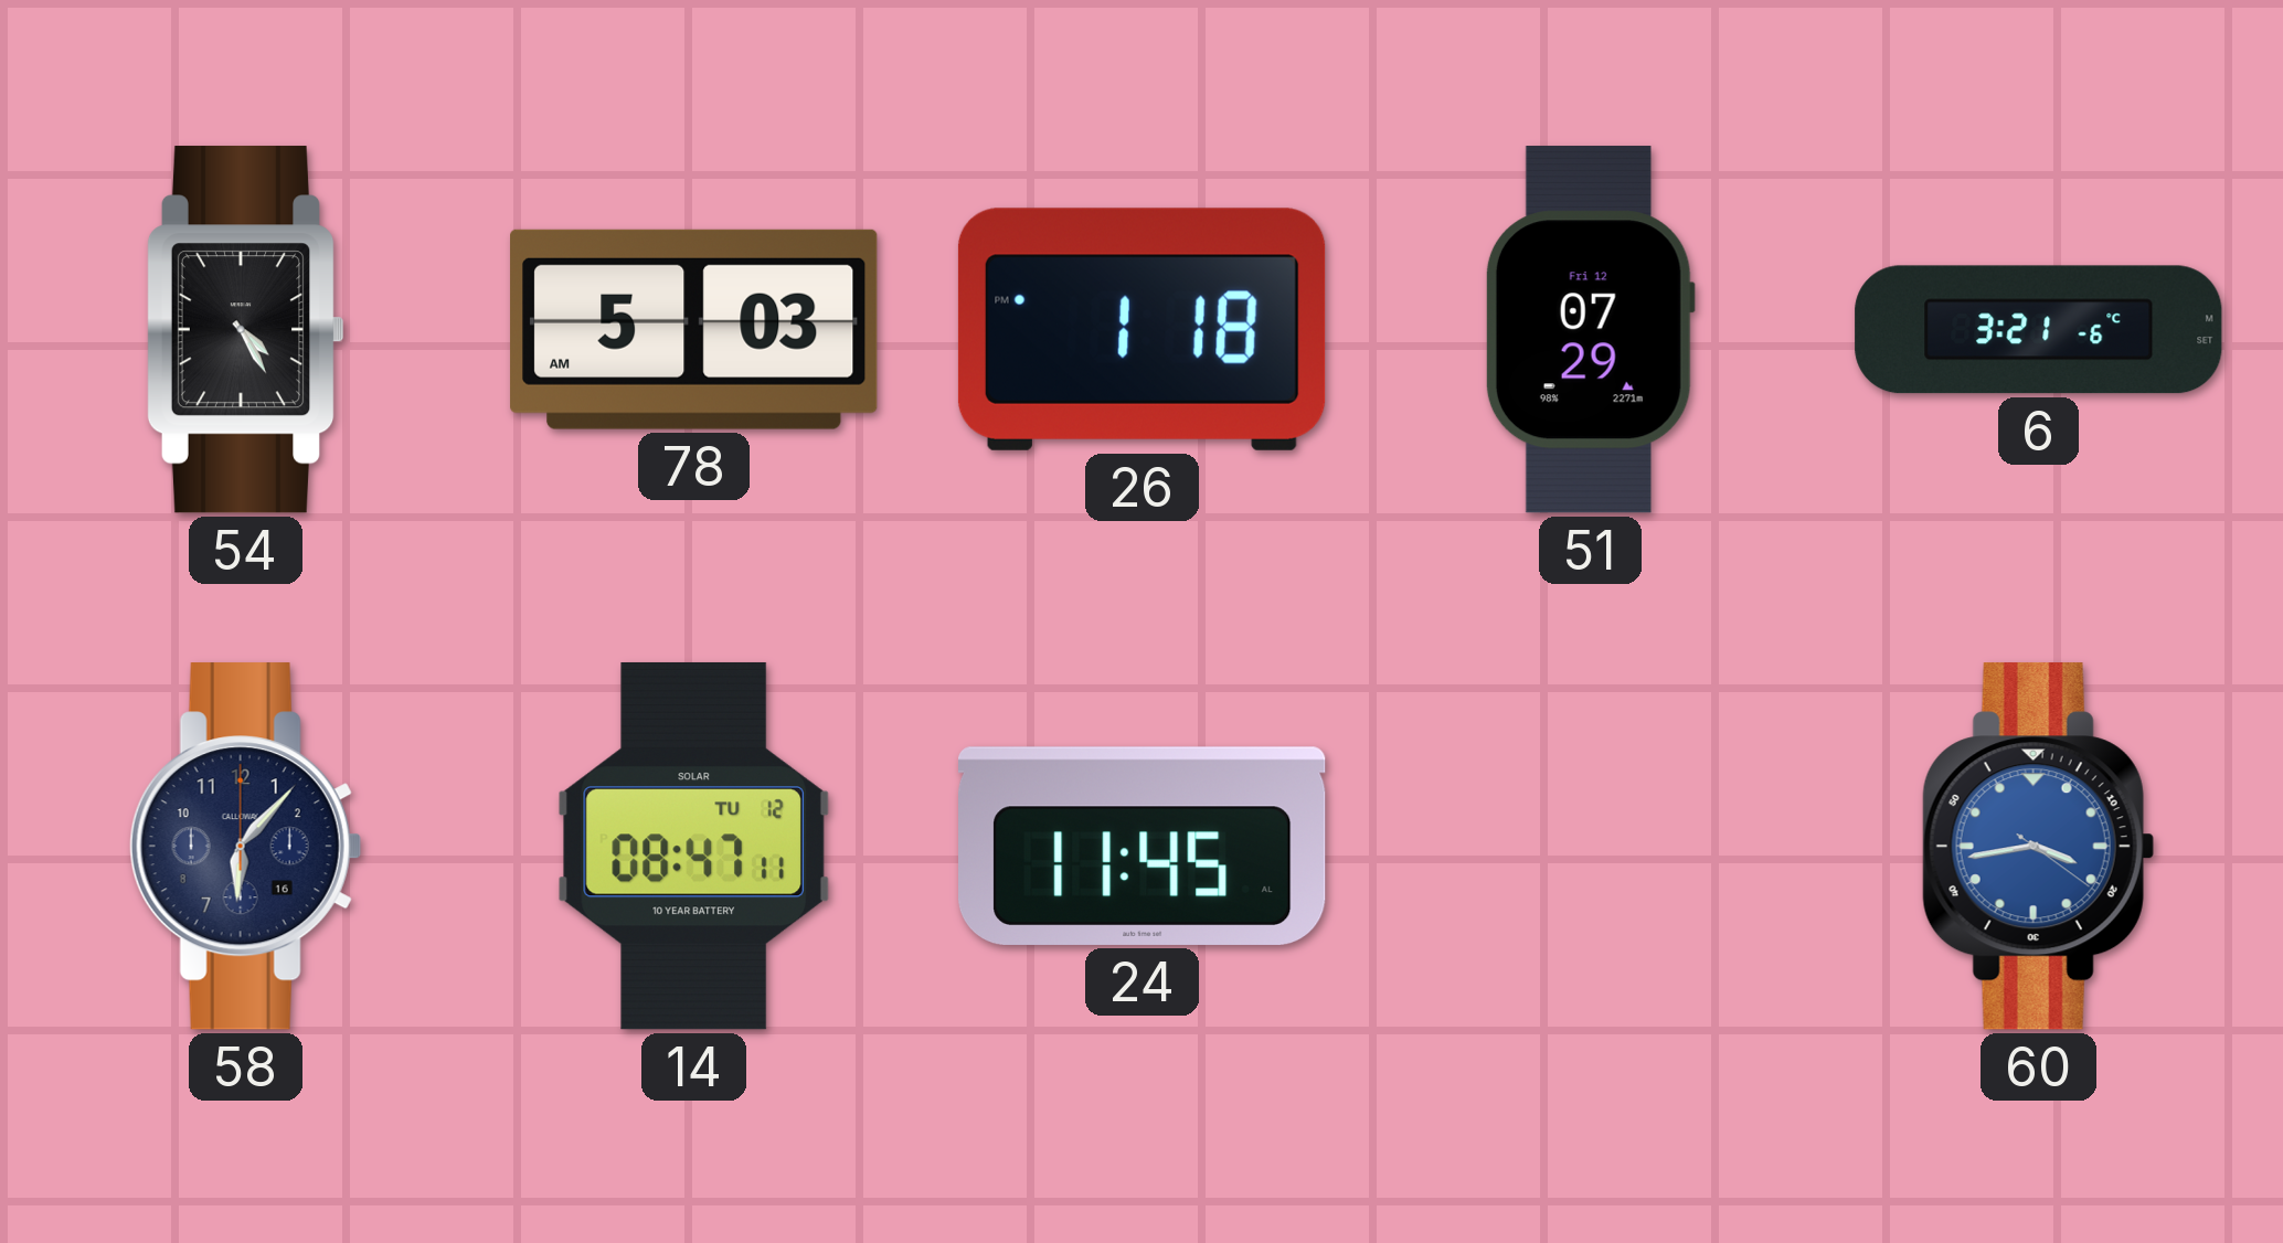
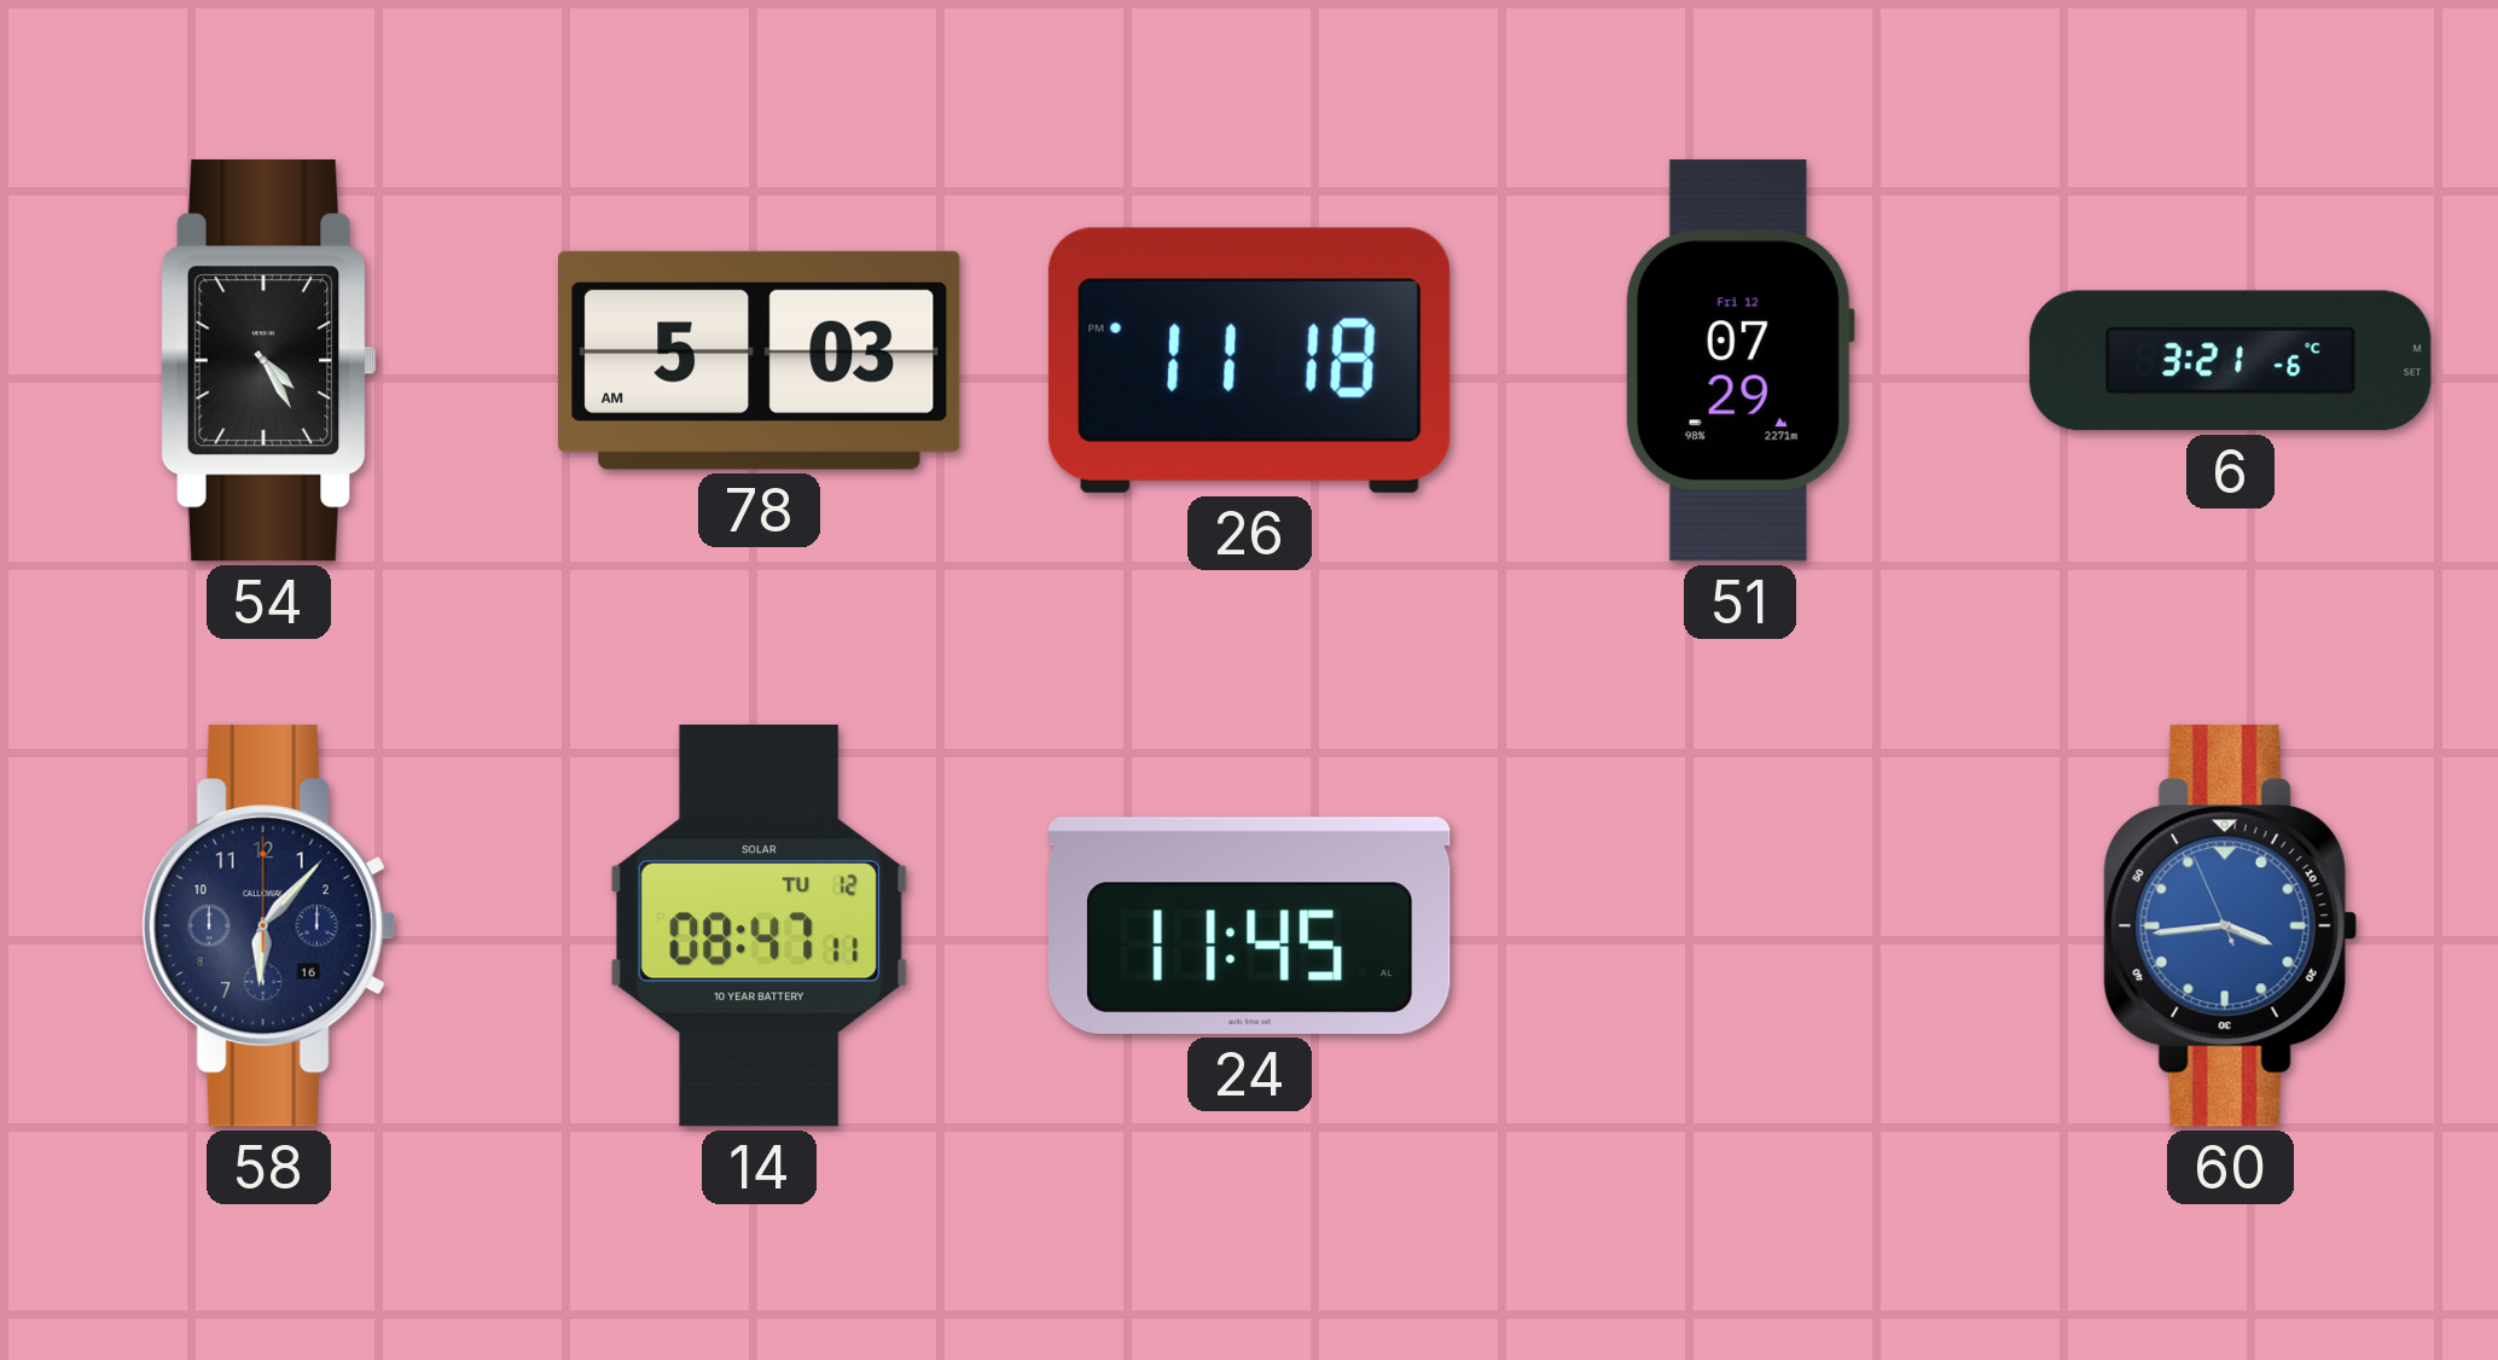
26: 1:18 -> 11:18
60: 3:43:21 -> 3:43:56
